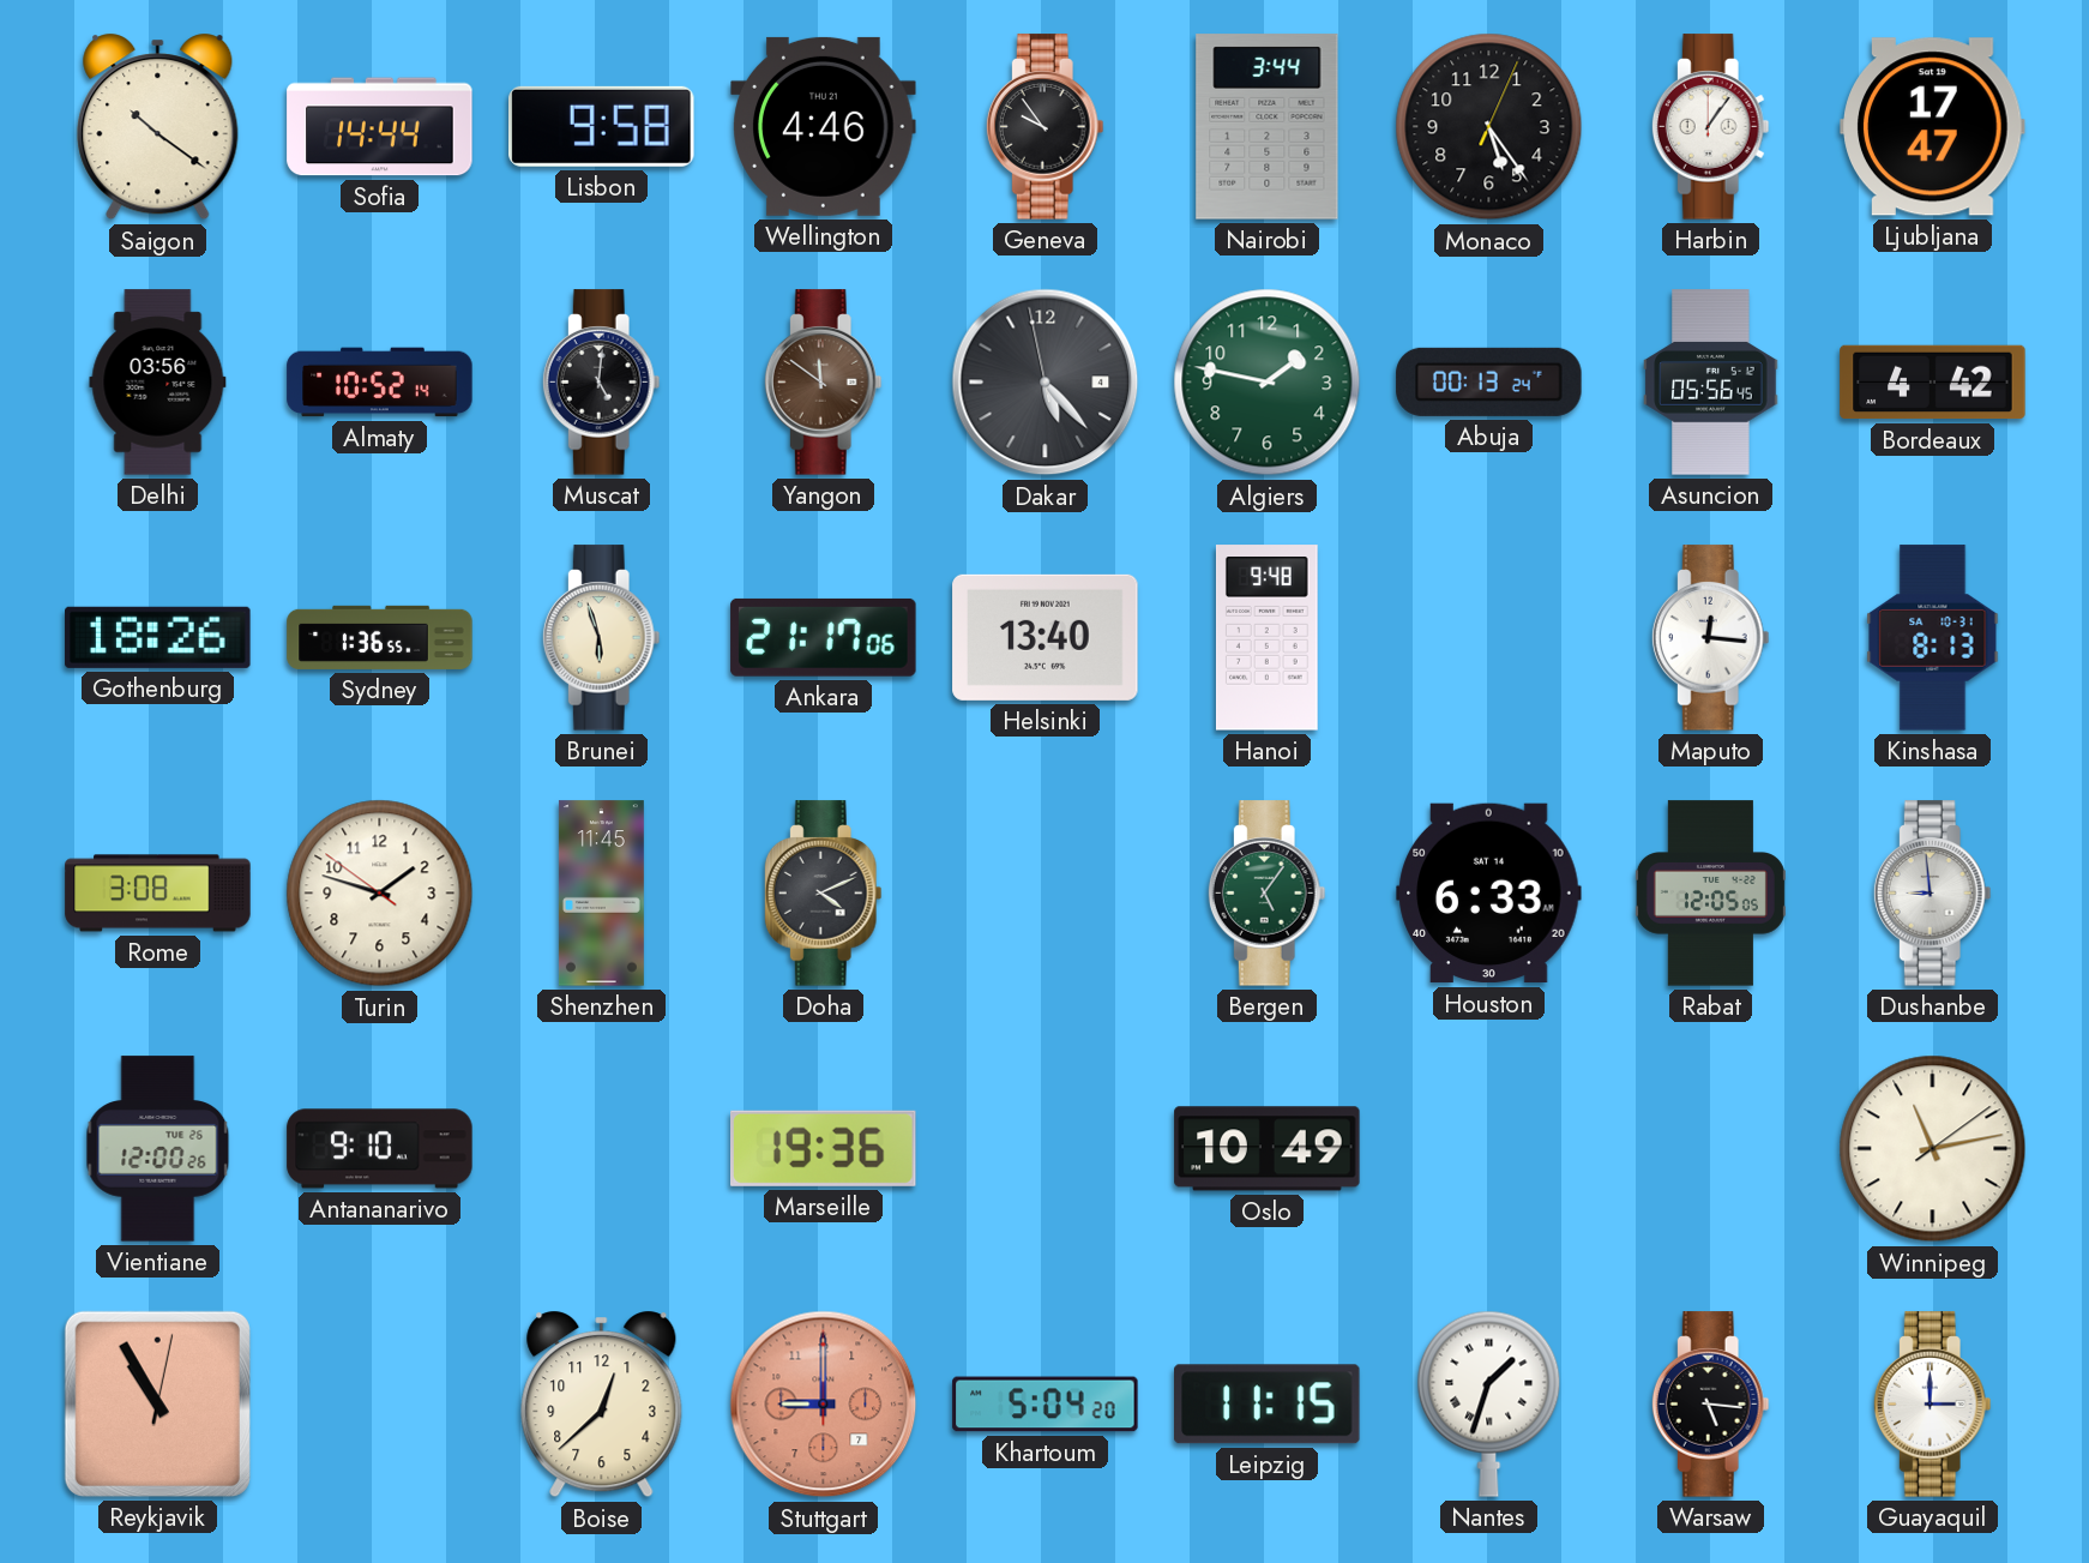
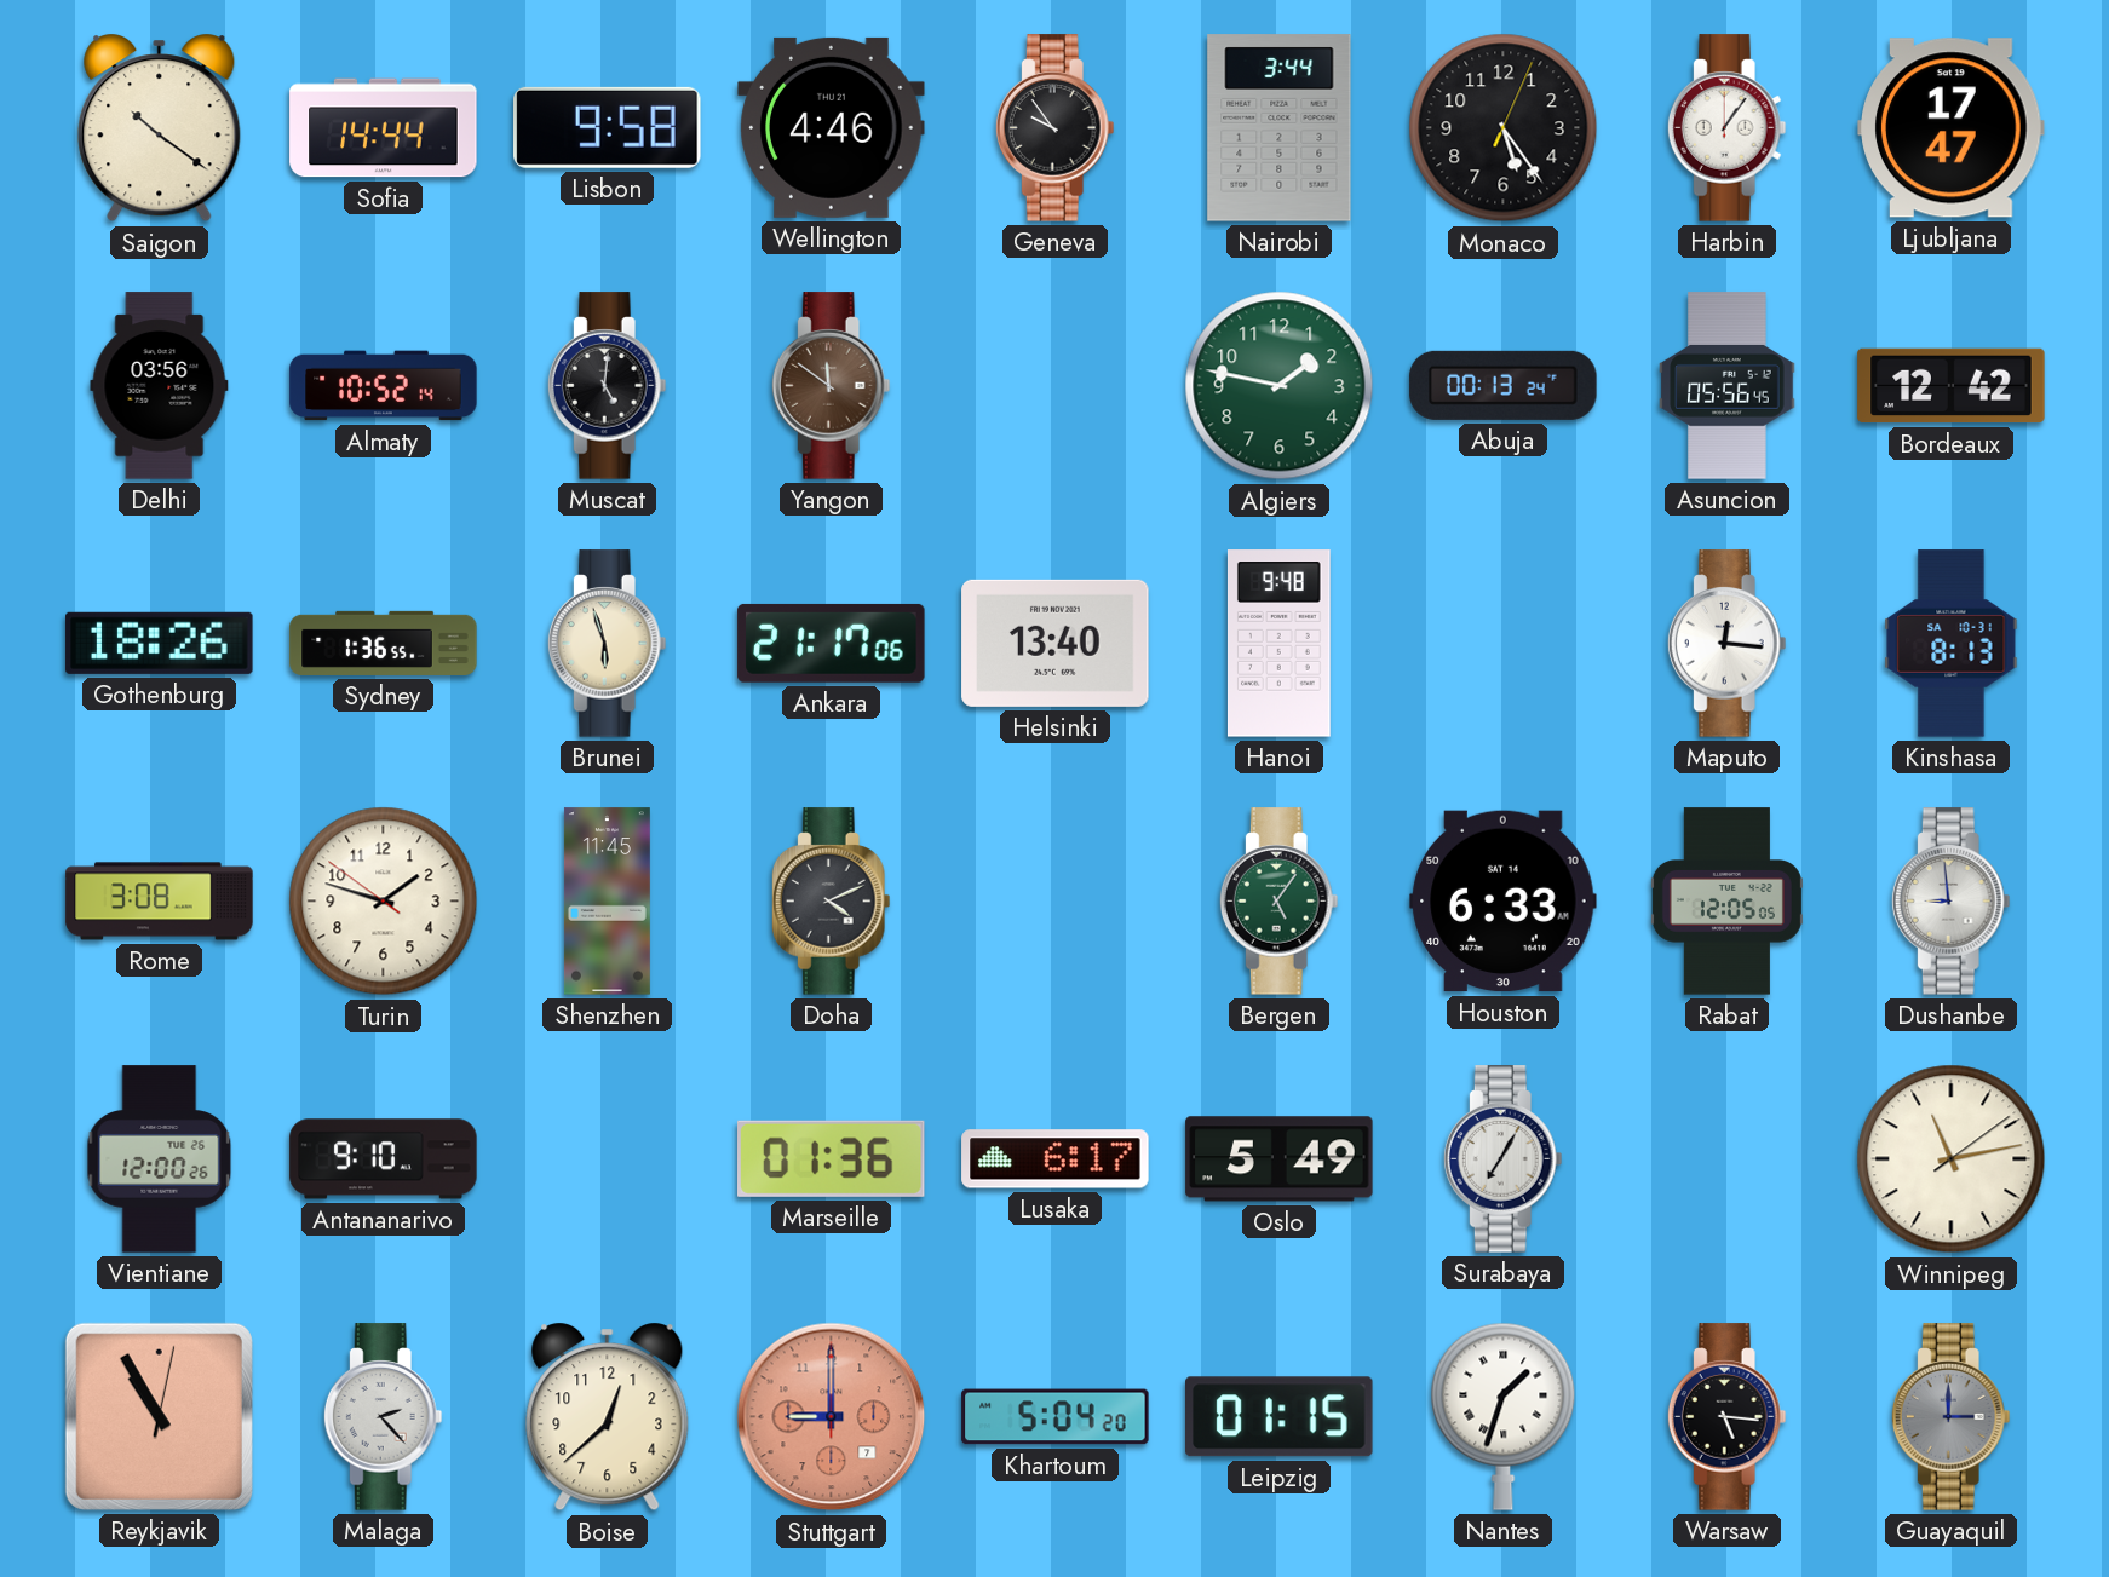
Dakar: 5:22 -> none
Bordeaux: 4:42 -> 12:42
Marseille: 19:36 -> 01:36
Lusaka: none -> 6:17
Oslo: 10:49 -> 5:49
Surabaya: none -> 7:05
Malaga: none -> 2:23
Leipzig: 11:15 -> 01:15
Guayaquil dial: white -> grey
